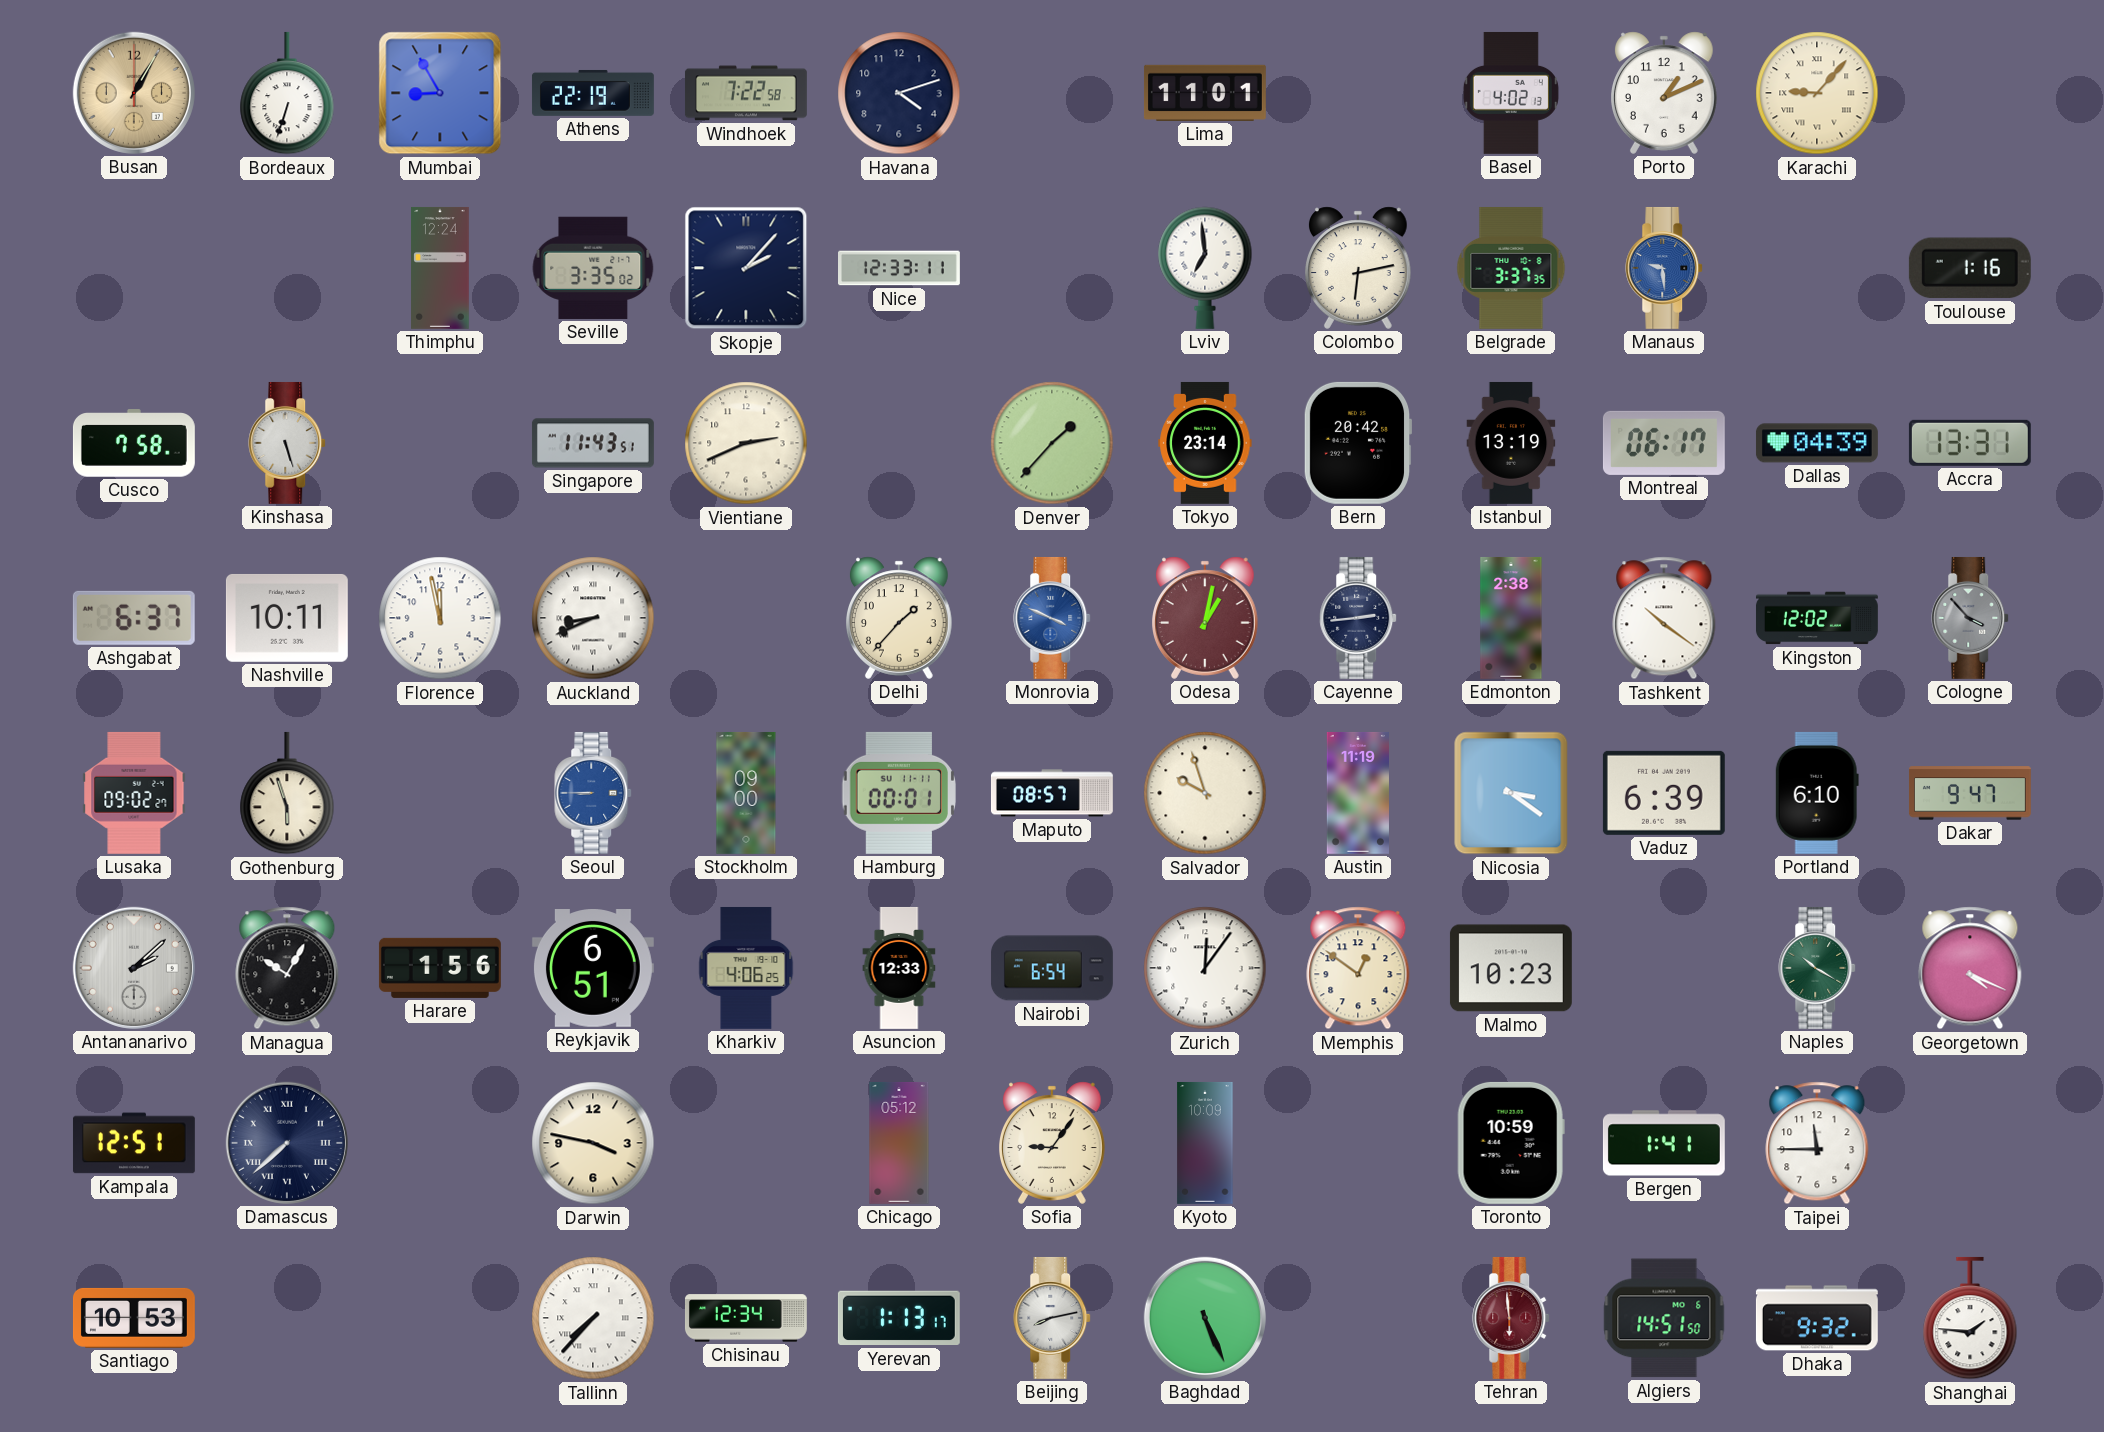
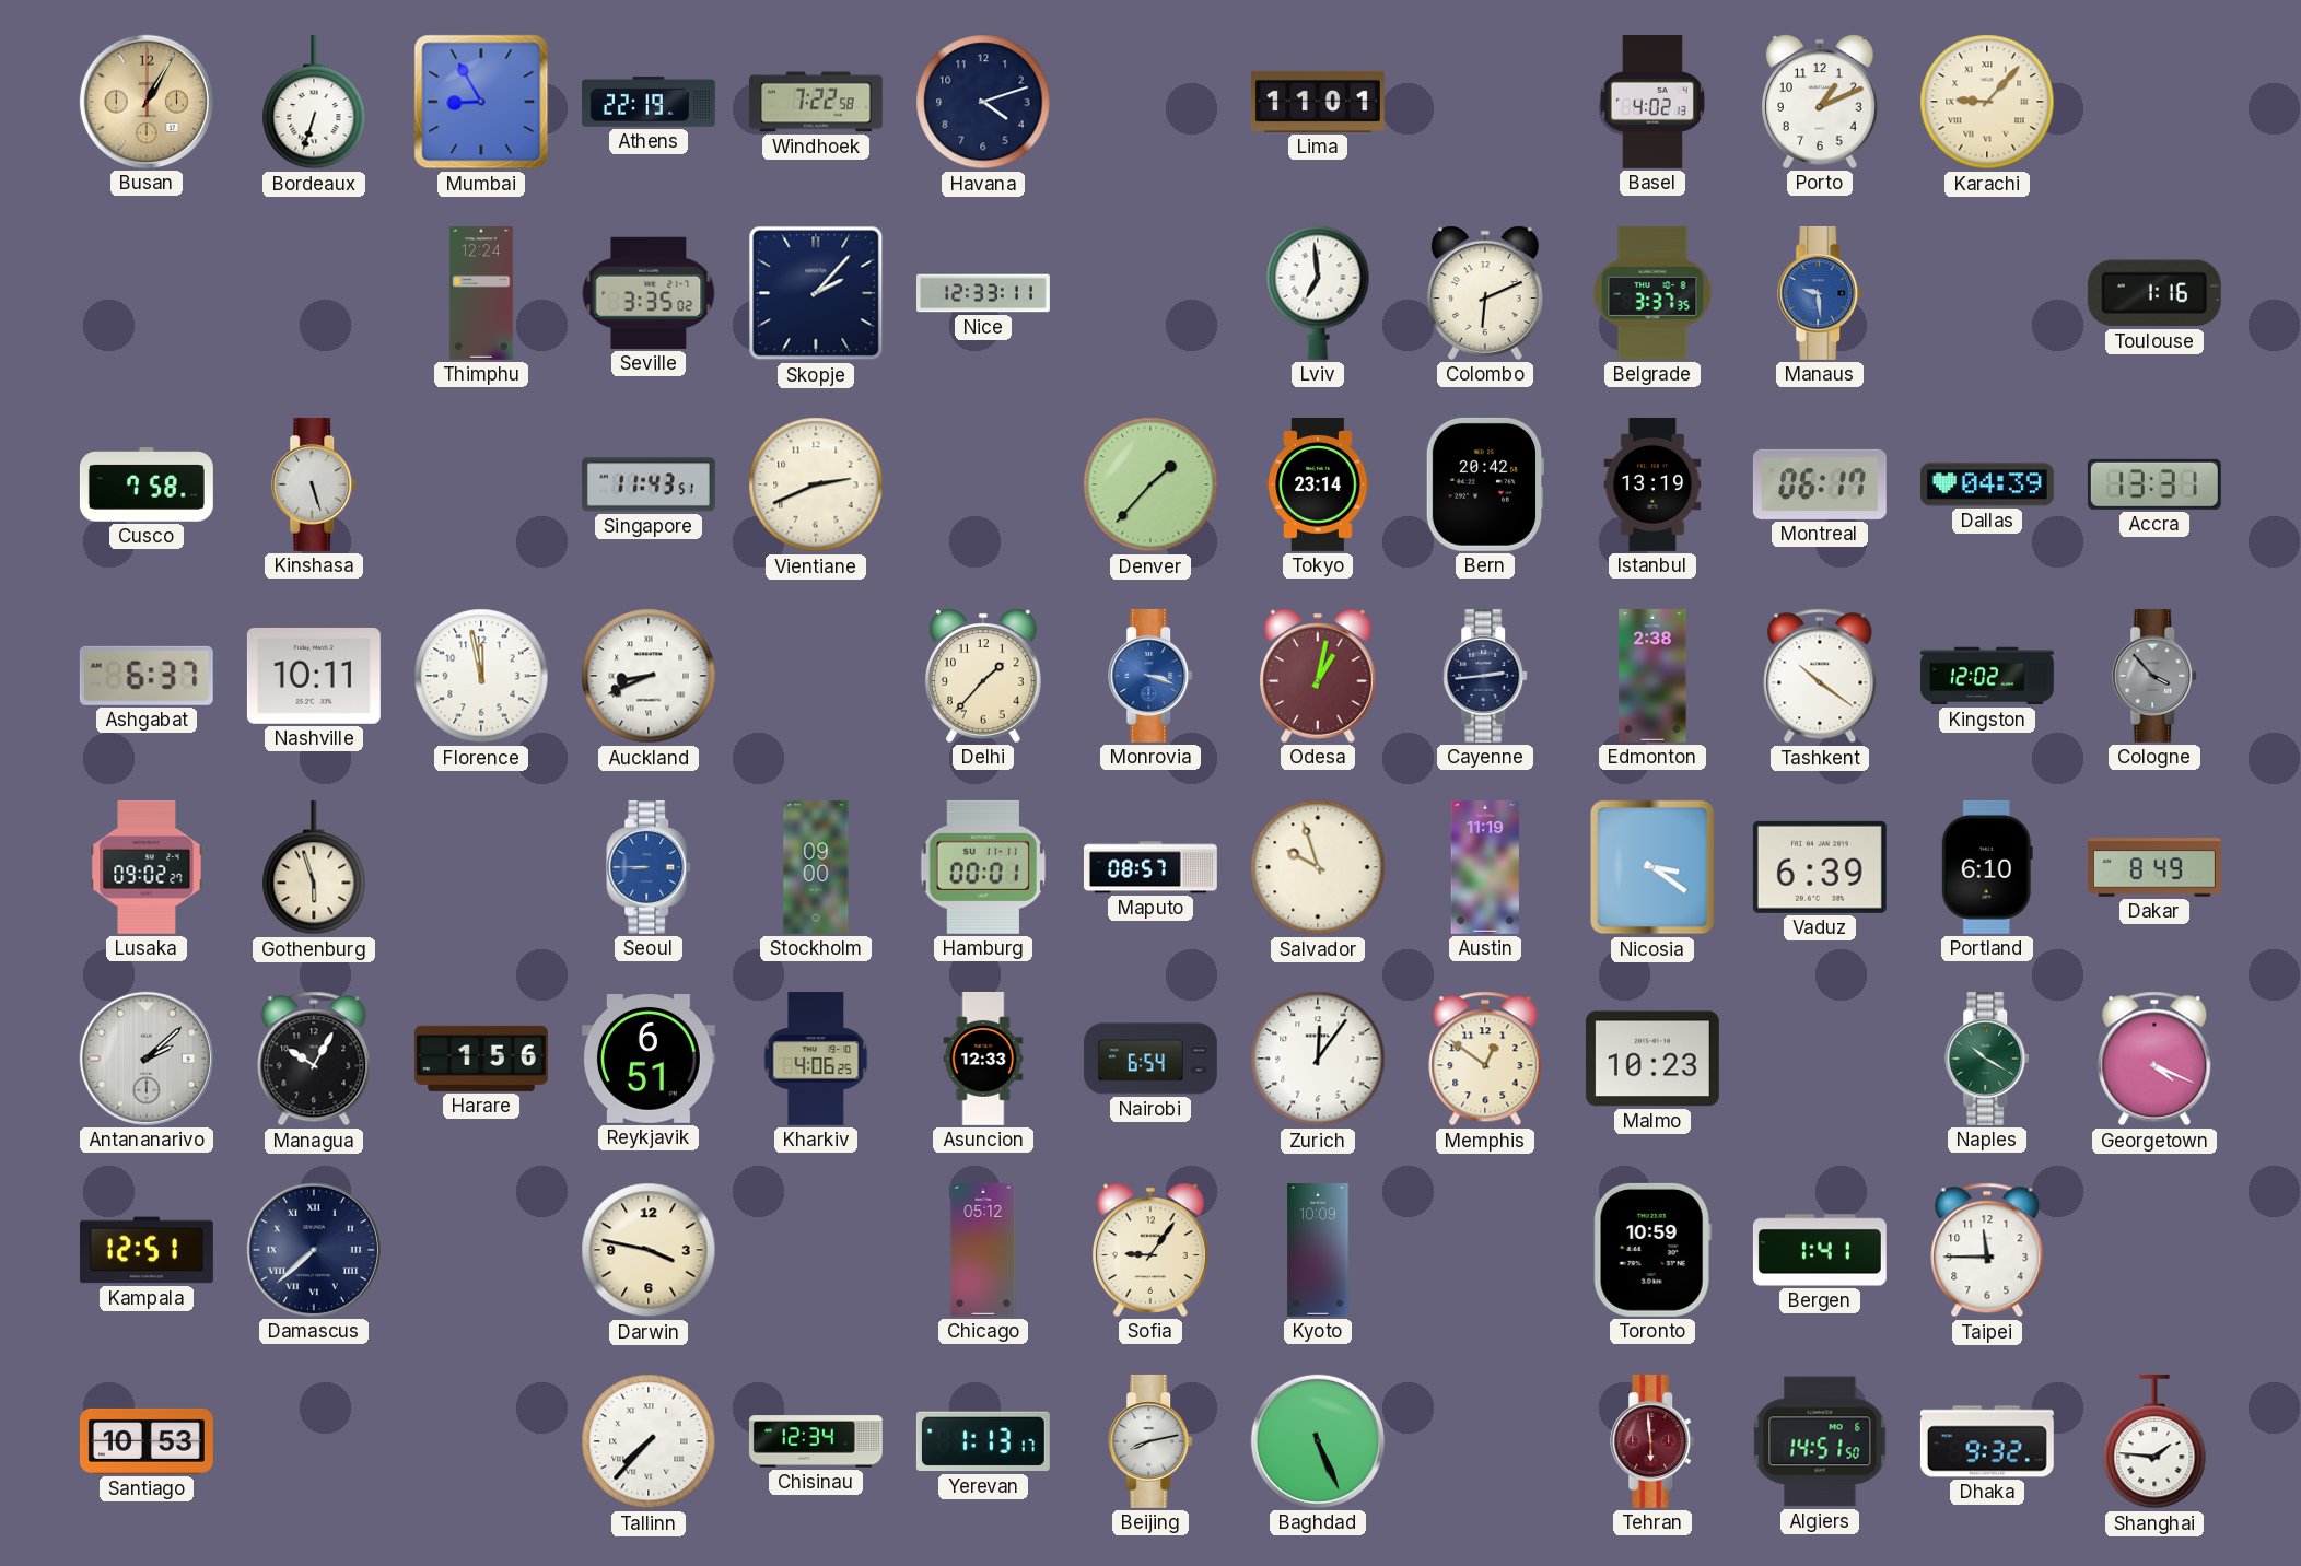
Colombo: 6:13 -> 6:11
Monrovia: 3:49 -> 3:18
Dakar: 9:47 -> 8:49
